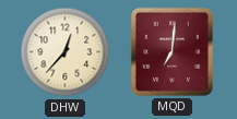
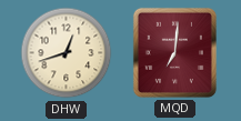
DHW: 12:37 -> 12:42
